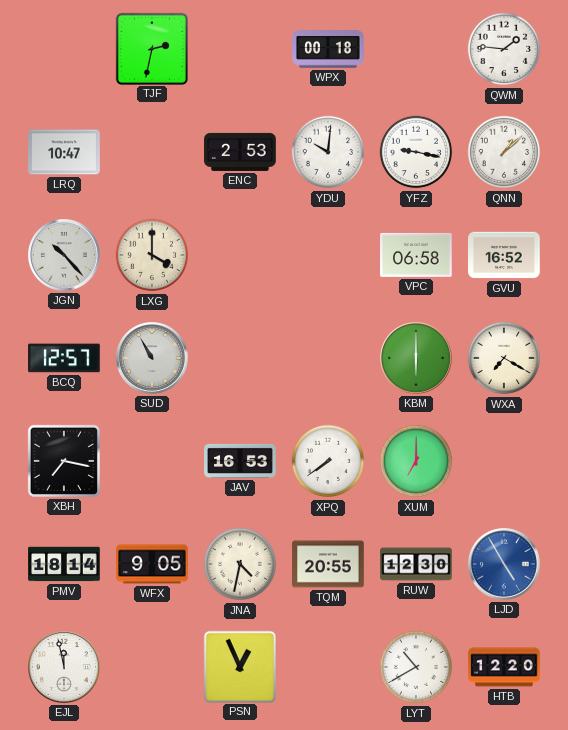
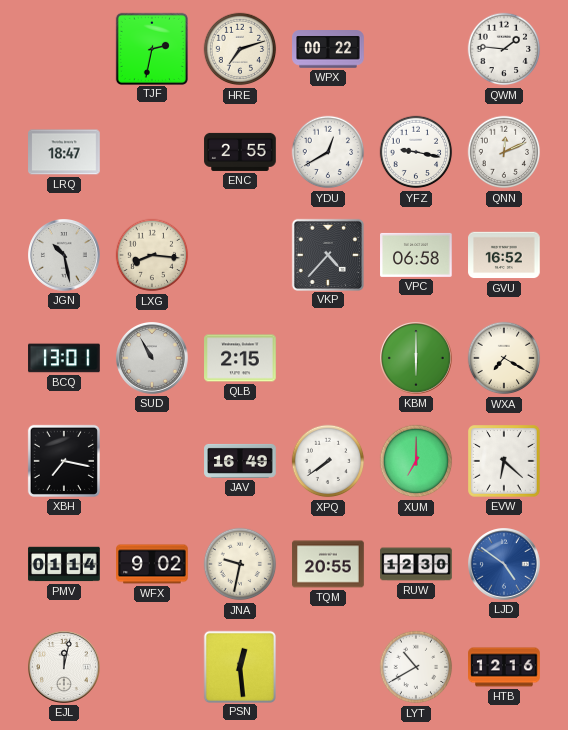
HRE: none -> 7:12
WPX: 00:18 -> 00:22
LRQ: 10:47 -> 18:47
ENC: 2:53 -> 2:55
YDU: 10:01 -> 12:40
QNN: 1:08 -> 12:11
JGN: 10:23 -> 10:28
LXG: 4:00 -> 8:16
VKP: none -> 4:37
BCQ: 12:57 -> 13:01
QLB: none -> 2:15
JAV: 16:53 -> 16:49
EVW: none -> 6:22
PMV: 18:14 -> 01:14
WFX: 9:05 -> 9:02
JNA: 4:32 -> 9:32
LJD: 4:55 -> 4:51
EJL: 11:58 -> 12:02
PSN: 12:56 -> 12:29
HTB: 12:20 -> 12:16
